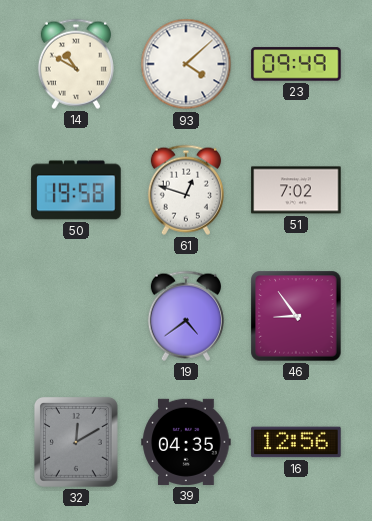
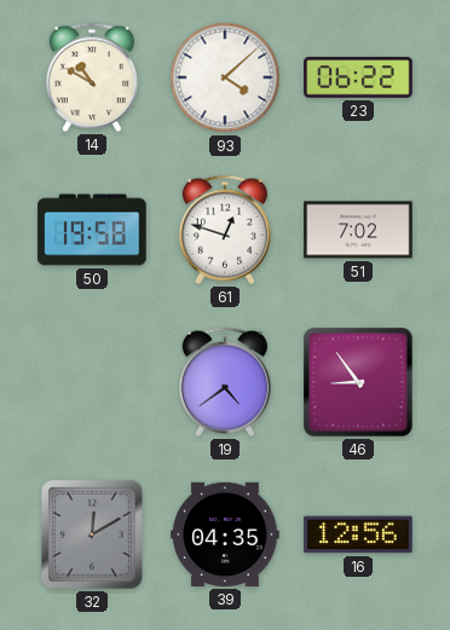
23: 09:49 -> 06:22
